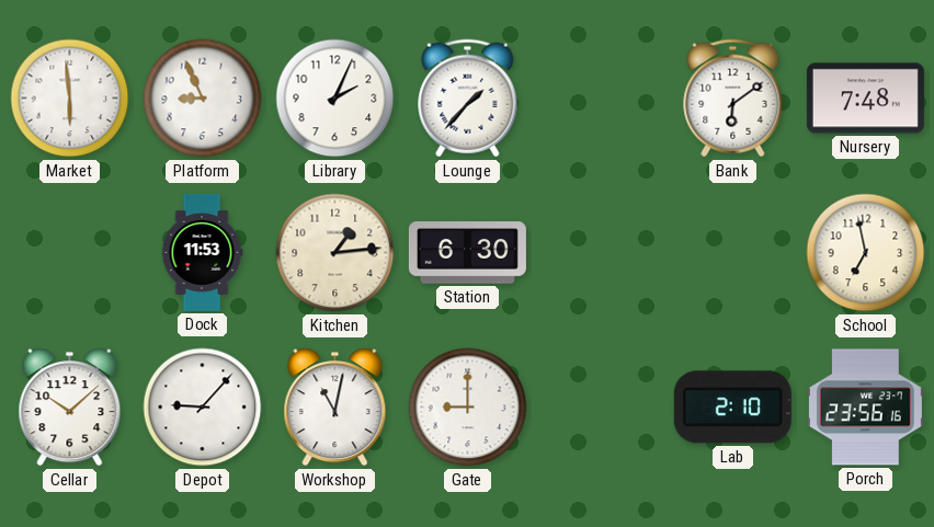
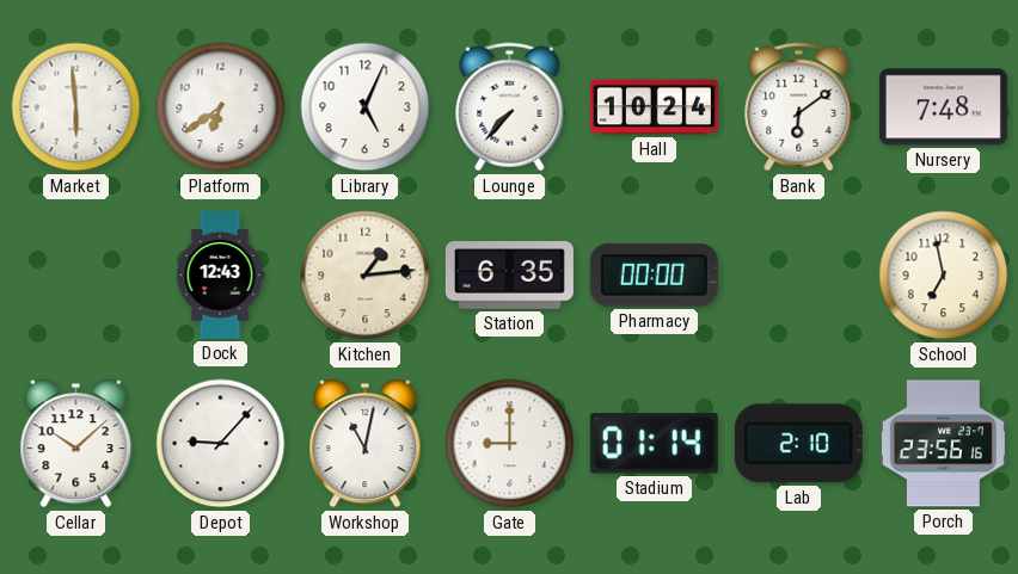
Platform: 8:56 -> 6:39
Library: 2:04 -> 5:04
Lounge: 1:37 -> 7:37
Hall: none -> 10:24
Dock: 11:53 -> 12:43
Station: 6:30 -> 6:35
Pharmacy: none -> 00:00
Stadium: none -> 01:14
